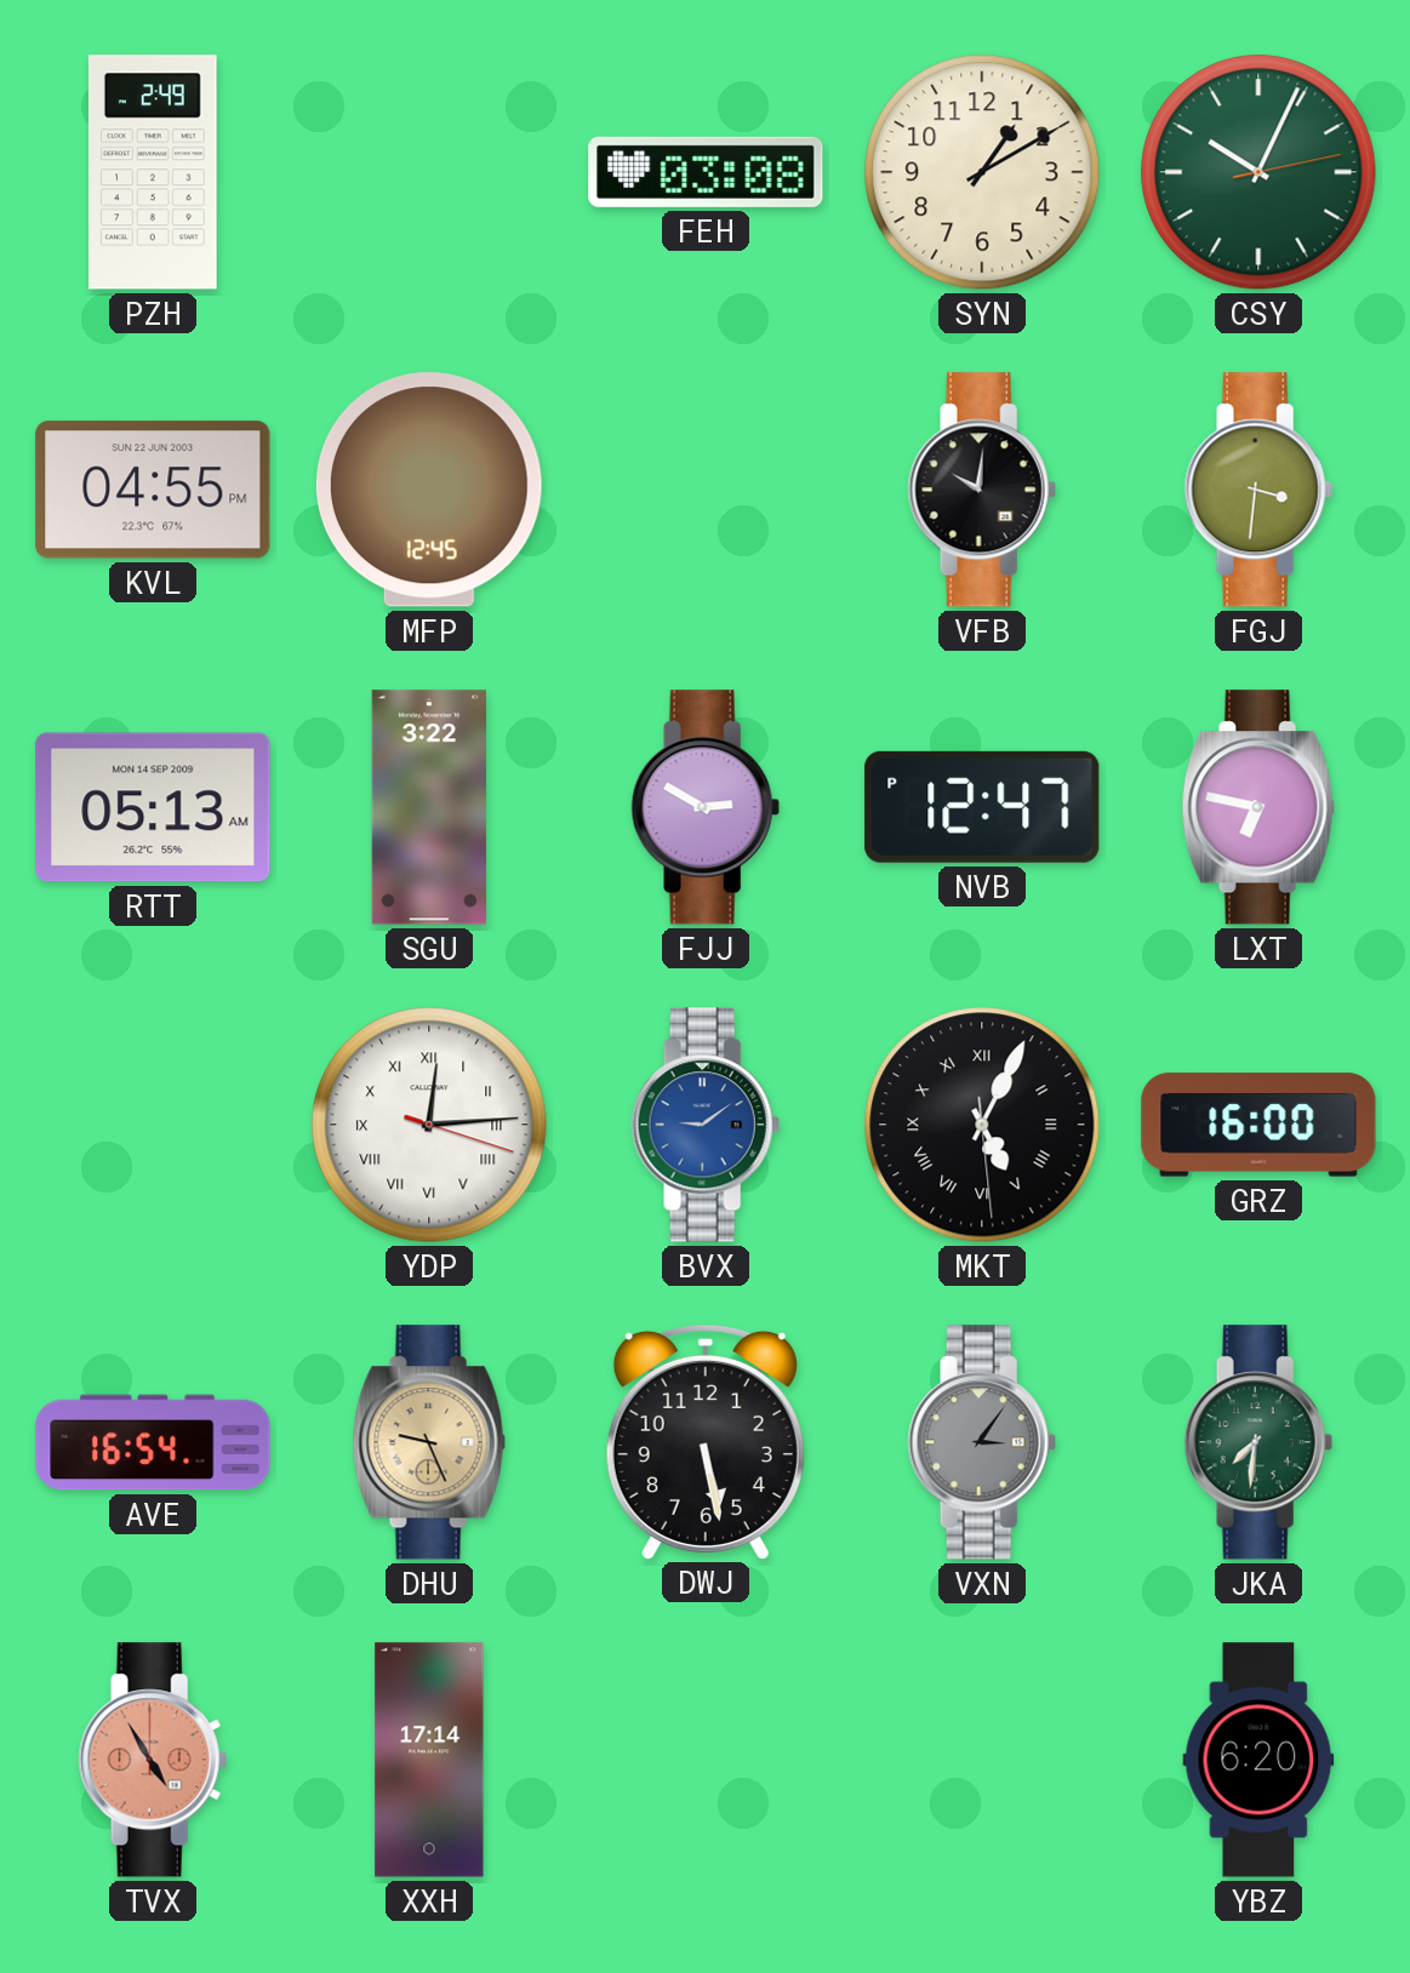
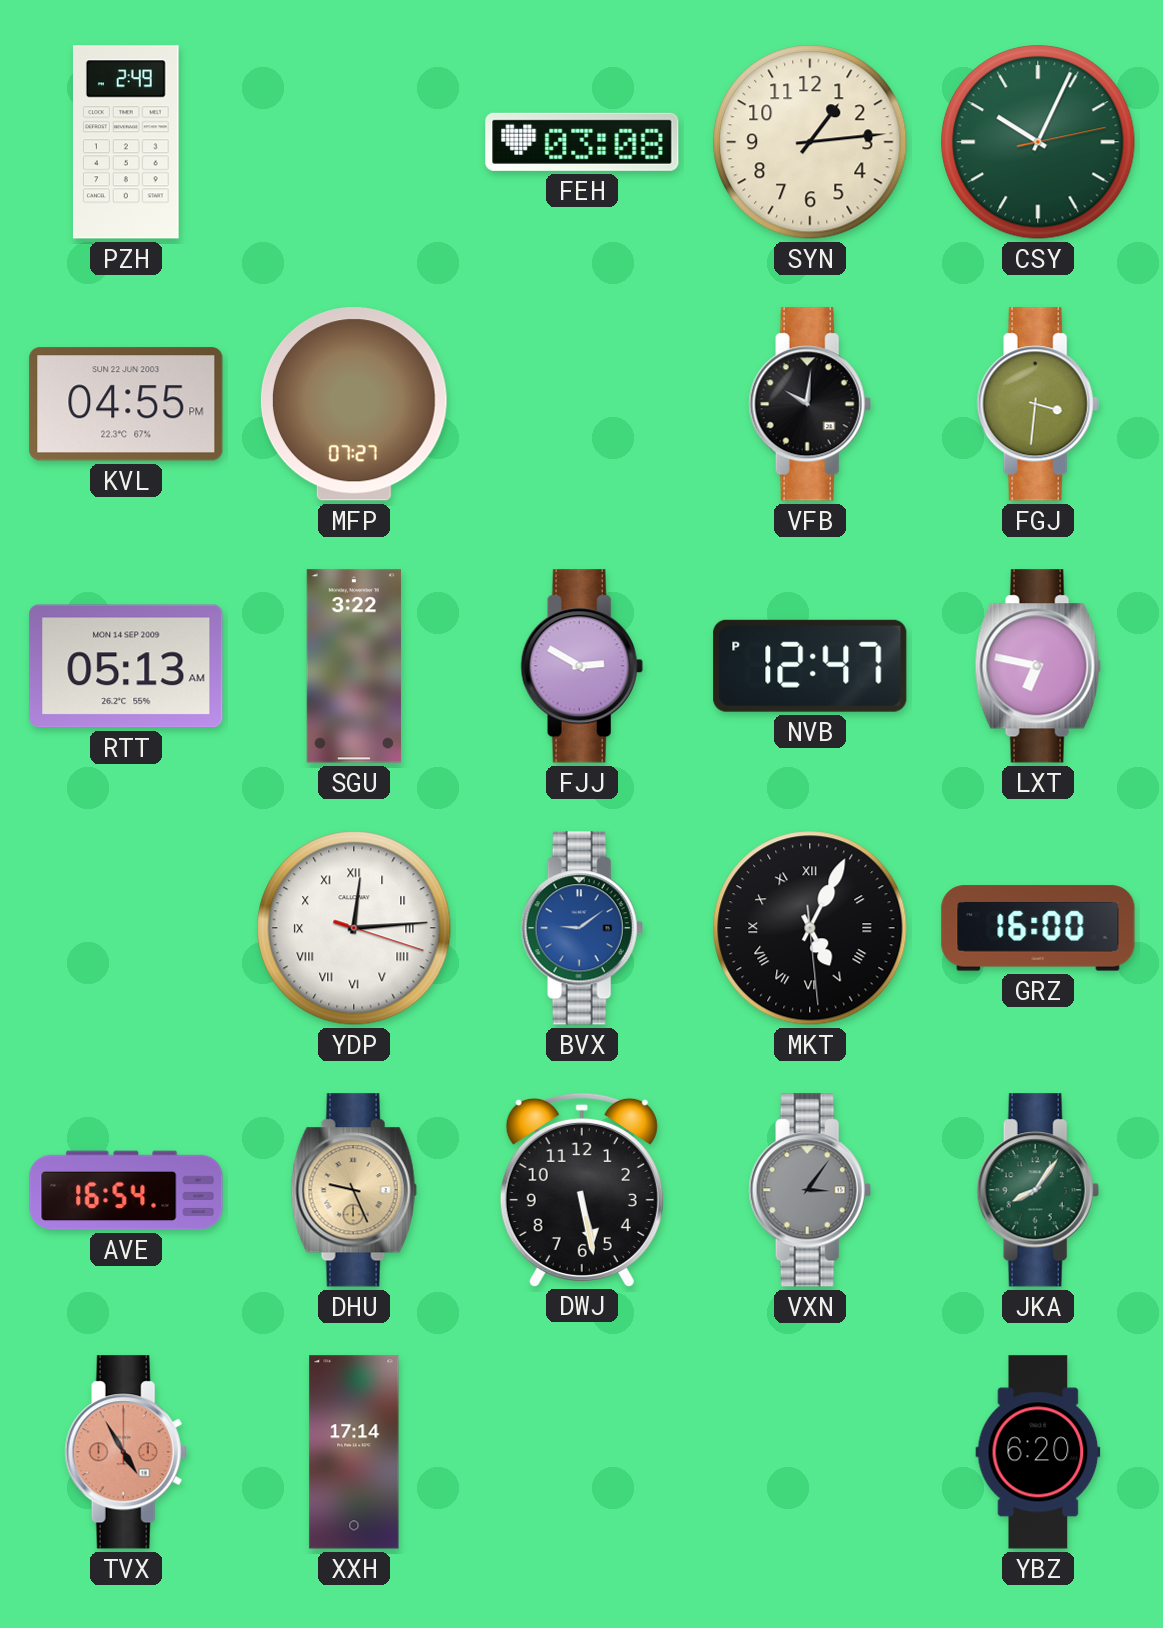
SYN: 1:10 -> 1:14
MFP: 12:45 -> 07:27
JKA: 7:31 -> 8:06
